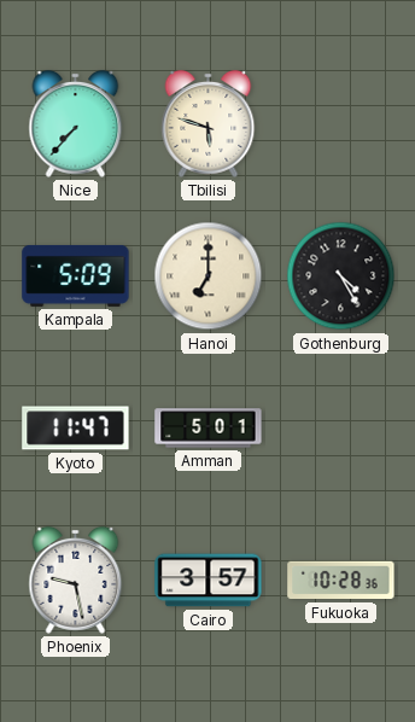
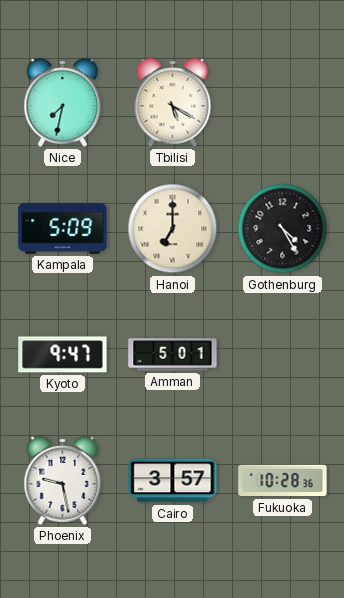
Nice: 7:37 -> 7:32
Tbilisi: 5:48 -> 5:20
Kyoto: 11:47 -> 9:47
